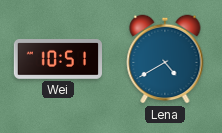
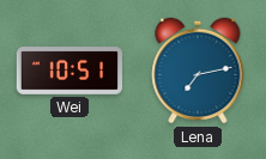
Lena: 4:40 -> 7:13
